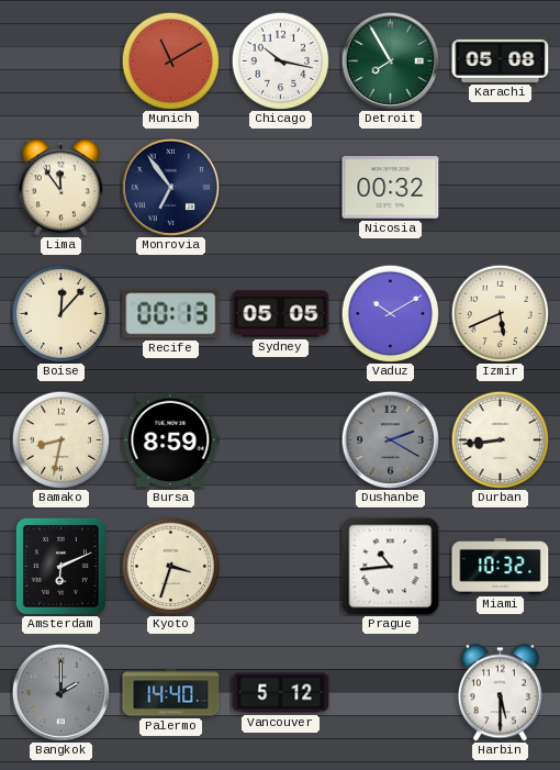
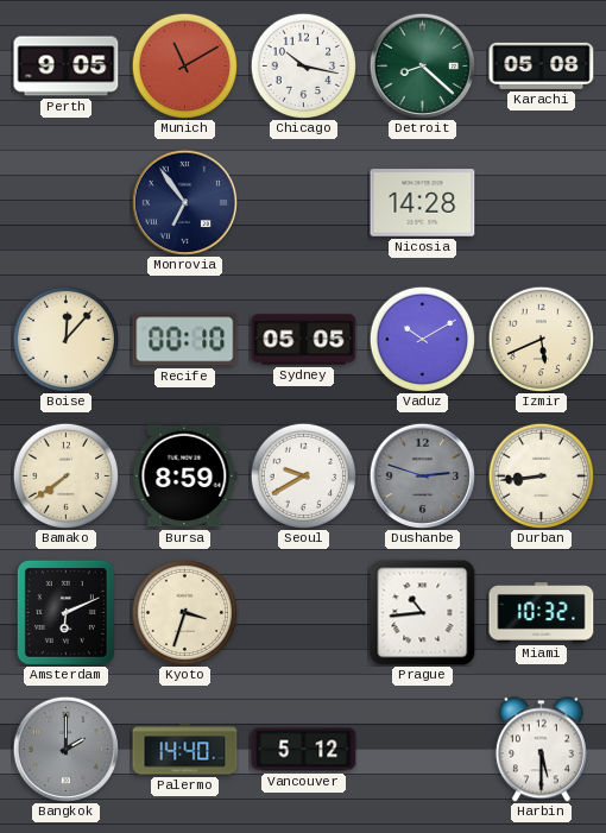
Perth: none -> 9:05
Detroit: 7:55 -> 8:22
Lima: 11:54 -> none
Nicosia: 00:32 -> 14:28
Recife: 00:13 -> 00:10
Bamako: 8:32 -> 7:39
Seoul: none -> 9:40
Dushanbe: 2:20 -> 2:48
